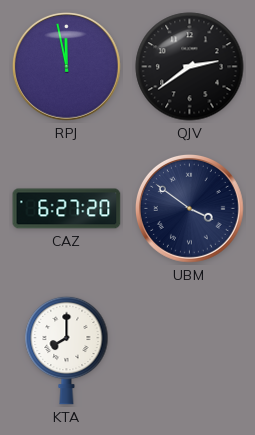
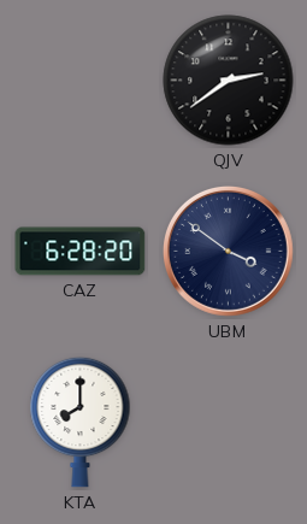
RPJ: 11:58 -> none
CAZ: 6:27 -> 6:28
